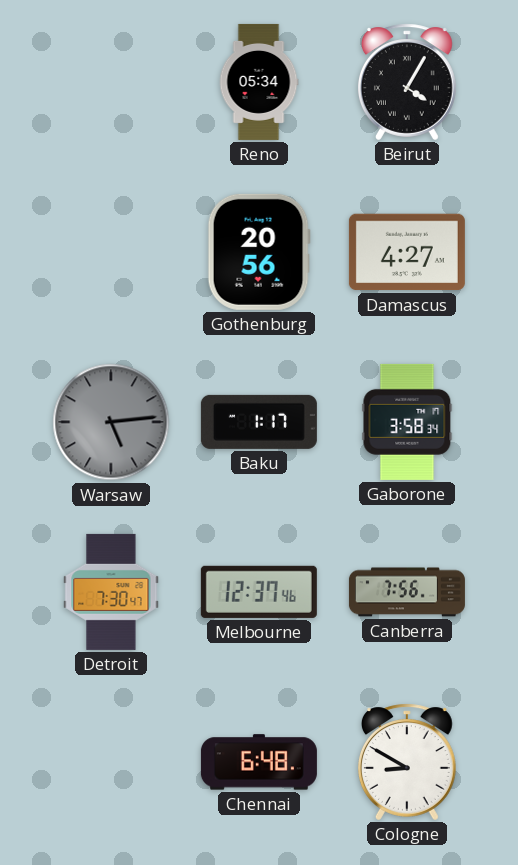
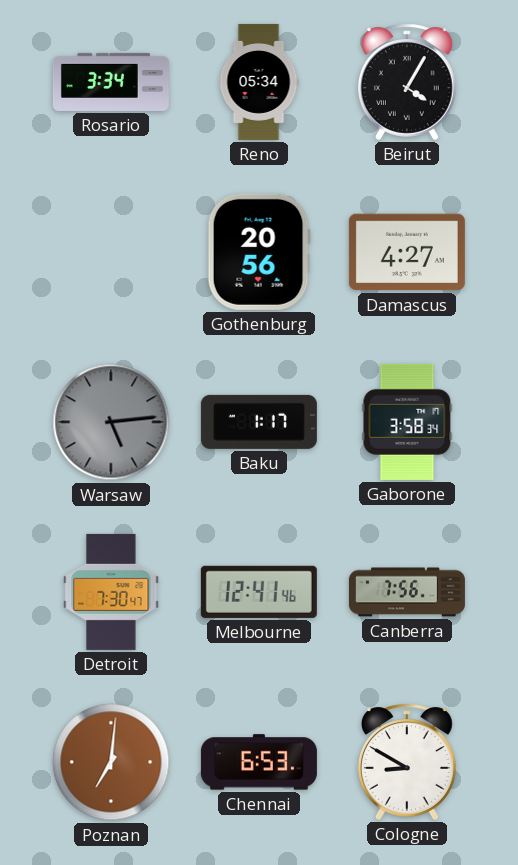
Rosario: none -> 3:34
Melbourne: 12:37 -> 12:41
Poznan: none -> 7:01
Chennai: 6:48 -> 6:53
